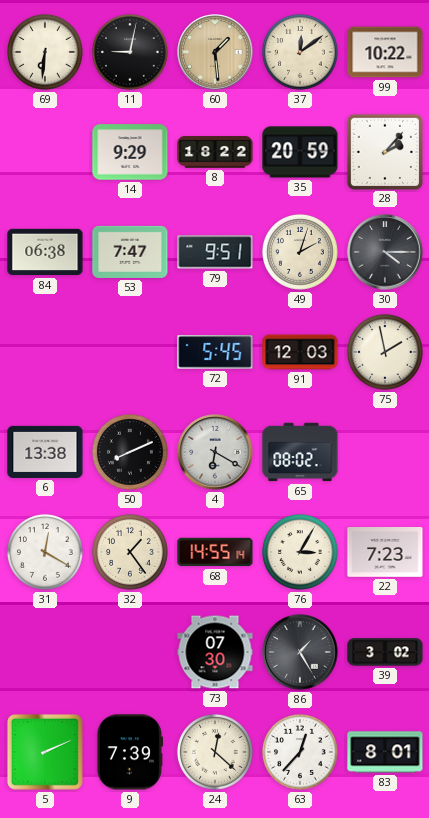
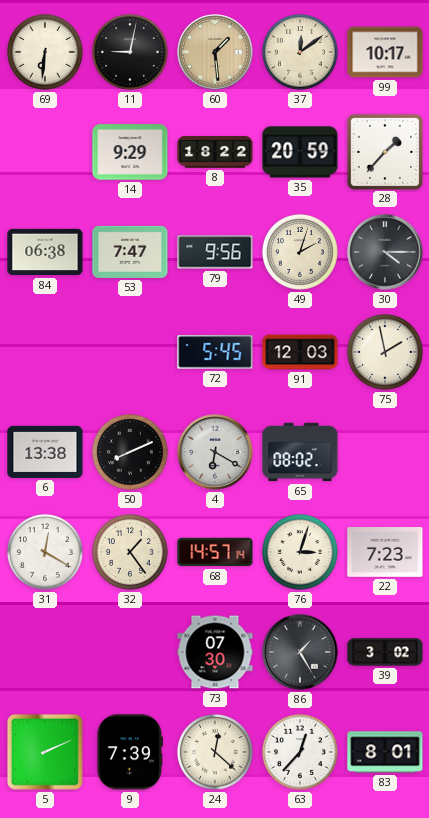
99: 10:22 -> 10:17
28: 2:07 -> 1:37
79: 9:51 -> 9:56
68: 14:55 -> 14:57
76: 3:05 -> 3:03
